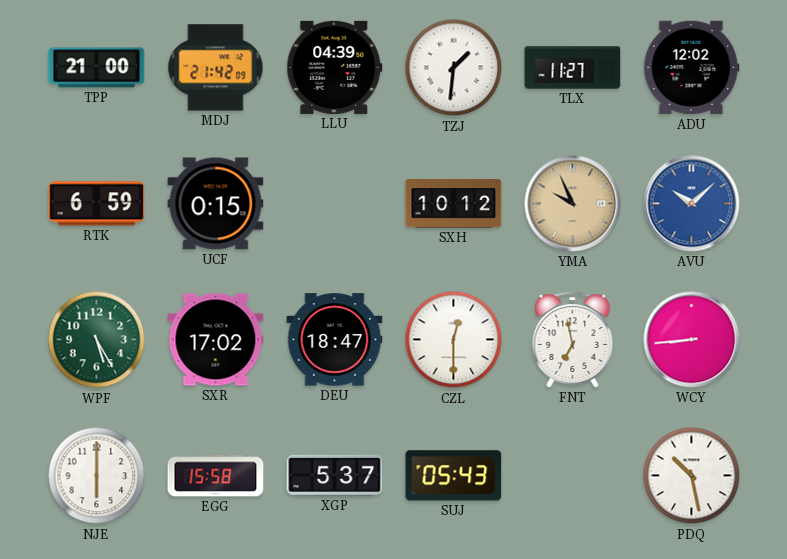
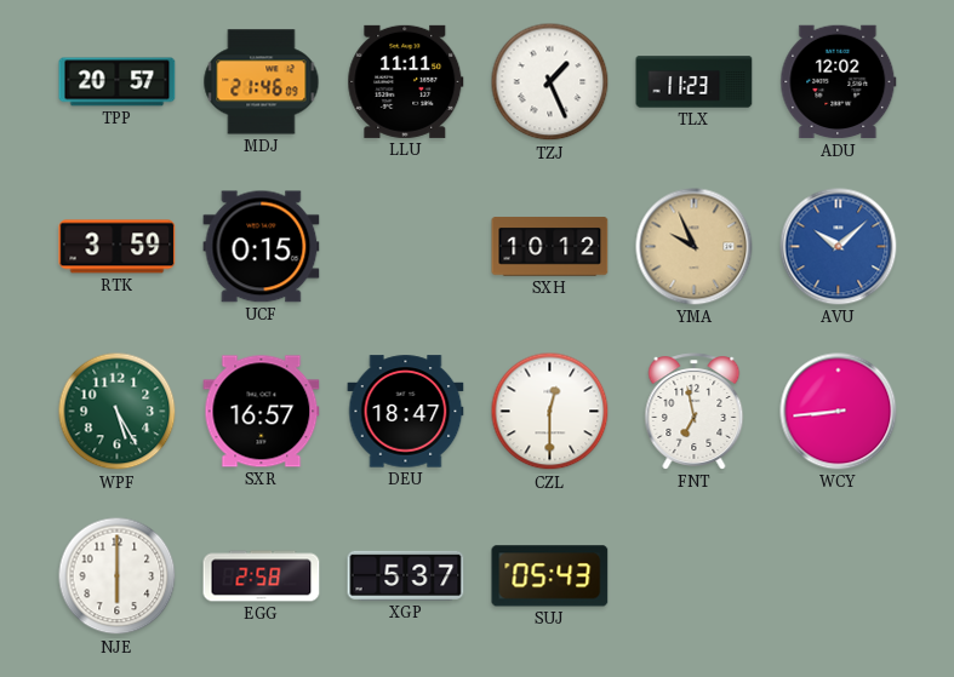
TPP: 21:00 -> 20:57
MDJ: 21:42 -> 21:46
LLU: 04:39 -> 11:11
TZJ: 1:31 -> 1:26
TLX: 11:27 -> 11:23
RTK: 6:59 -> 3:59
SXR: 17:02 -> 16:57
EGG: 15:58 -> 2:58
PDQ: 10:28 -> none
